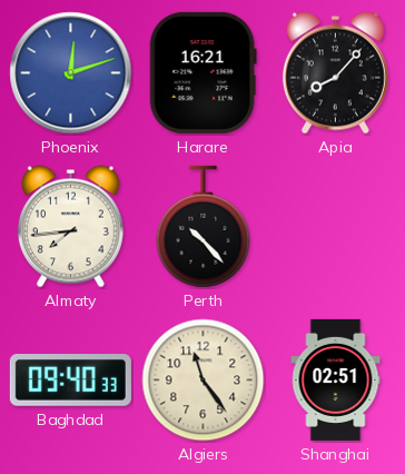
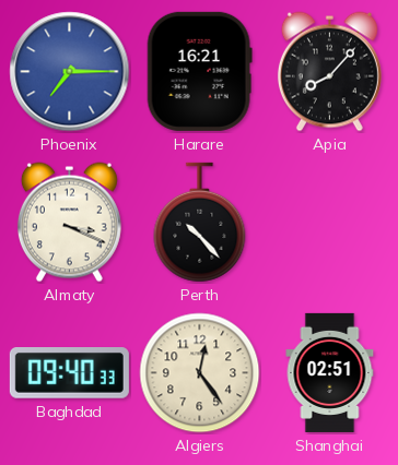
Phoenix: 12:12 -> 7:15
Almaty: 7:44 -> 3:19
Algiers: 11:24 -> 12:24
